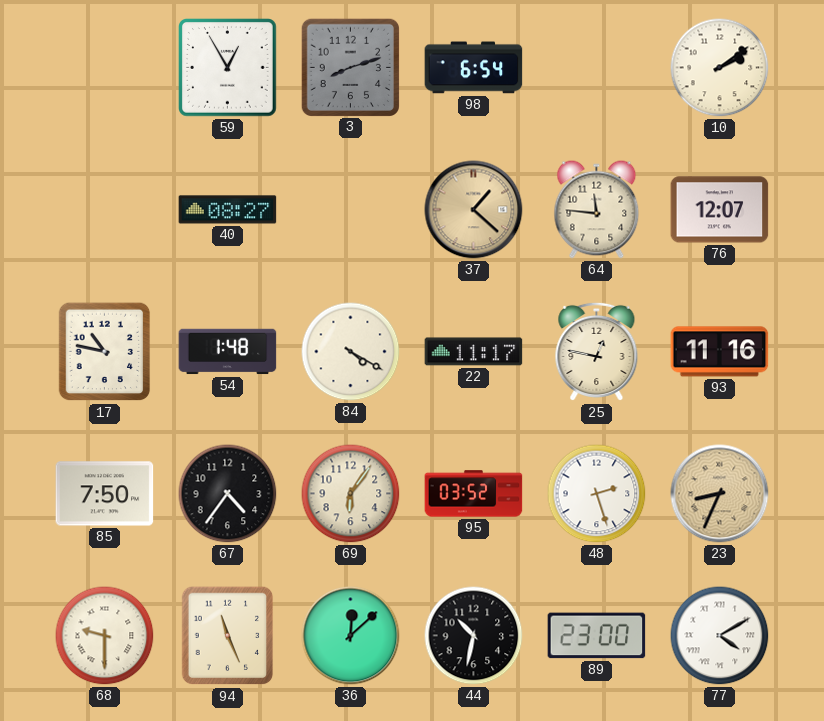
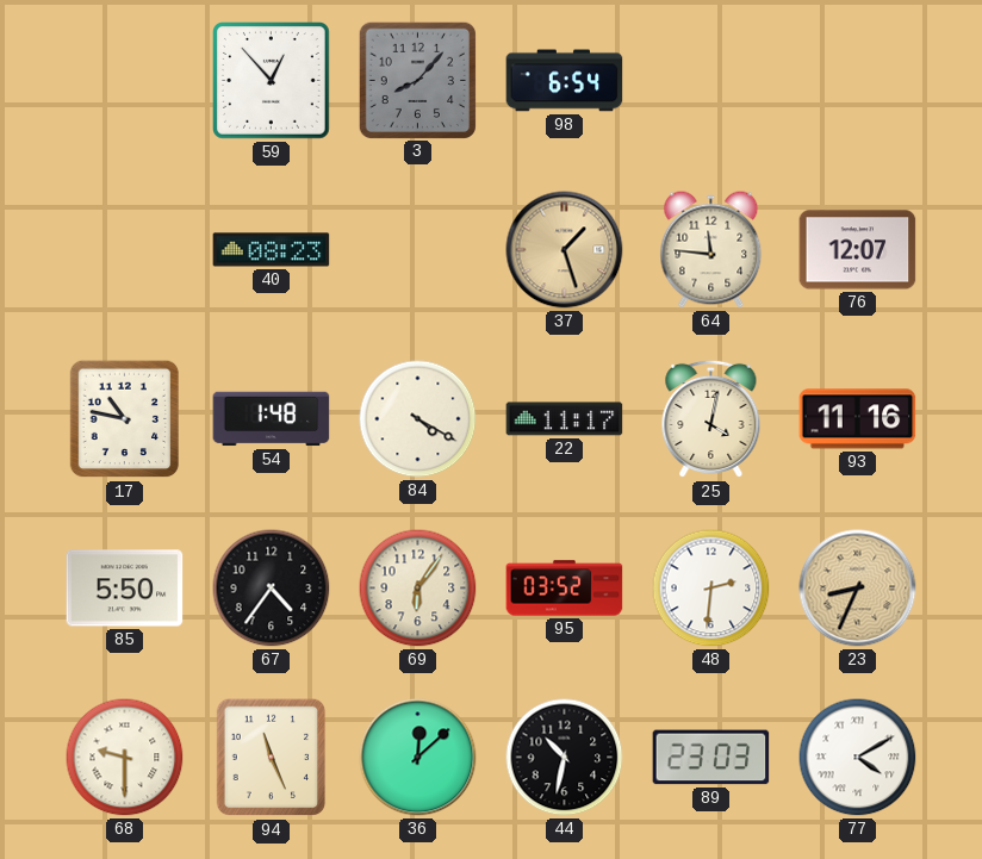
59: 12:55 -> 12:53
3: 8:12 -> 8:07
10: 2:09 -> none
40: 08:27 -> 08:23
37: 1:22 -> 1:27
25: 12:47 -> 4:02
85: 7:50 -> 5:50
48: 2:27 -> 2:31
89: 23:00 -> 23:03
